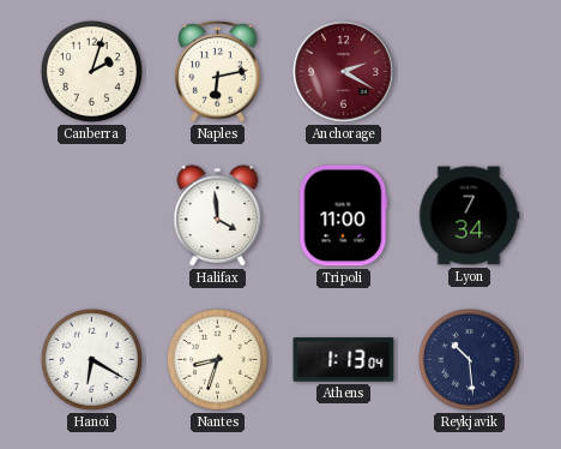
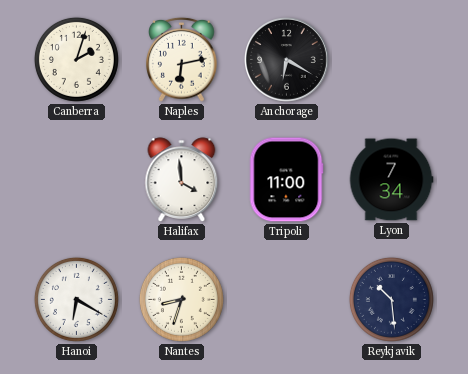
Anchorage: 2:20 -> 6:20
Anchorage dial: burgundy -> black
Athens: 1:13 -> none
